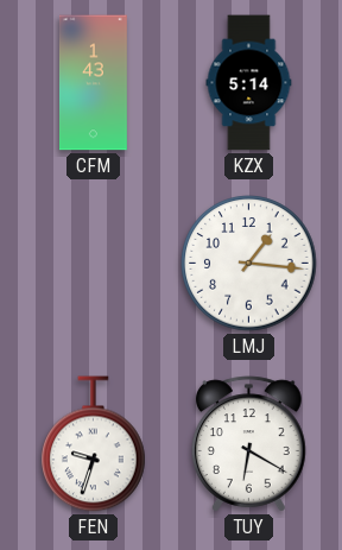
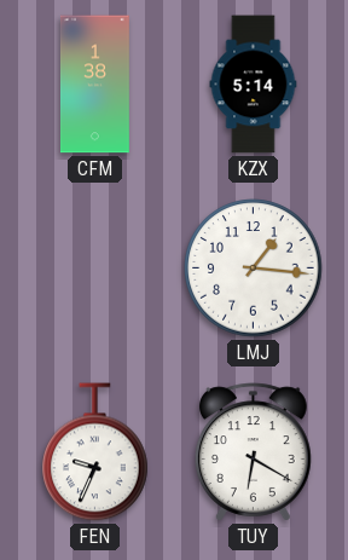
CFM: 1:43 -> 1:38
FEN: 9:33 -> 9:34
